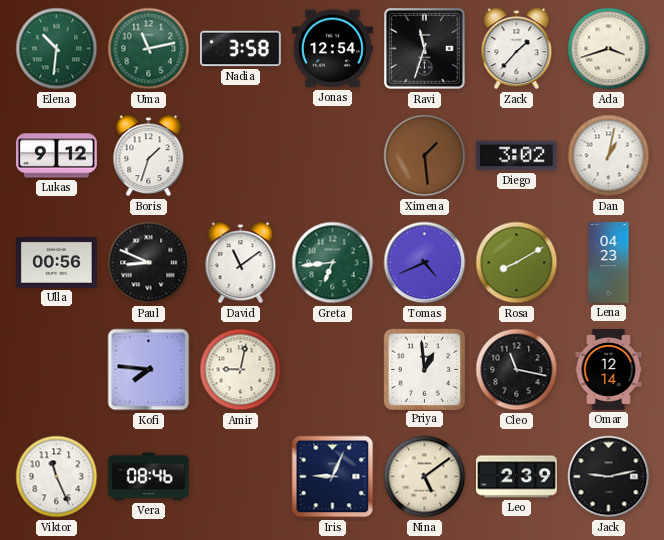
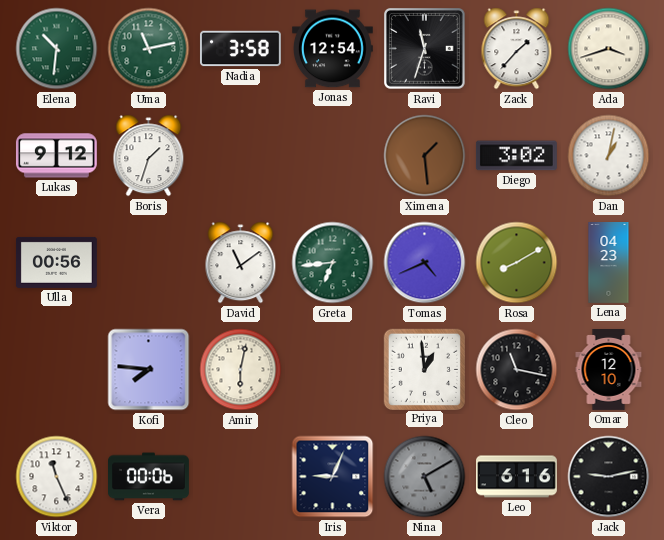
Paul: 8:49 -> none
Amir: 9:02 -> 6:02
Omar: 12:14 -> 12:10
Vera: 08:46 -> 00:06
Nina: 5:09 -> 5:10
Nina dial: cream -> grey
Leo: 2:39 -> 6:16
